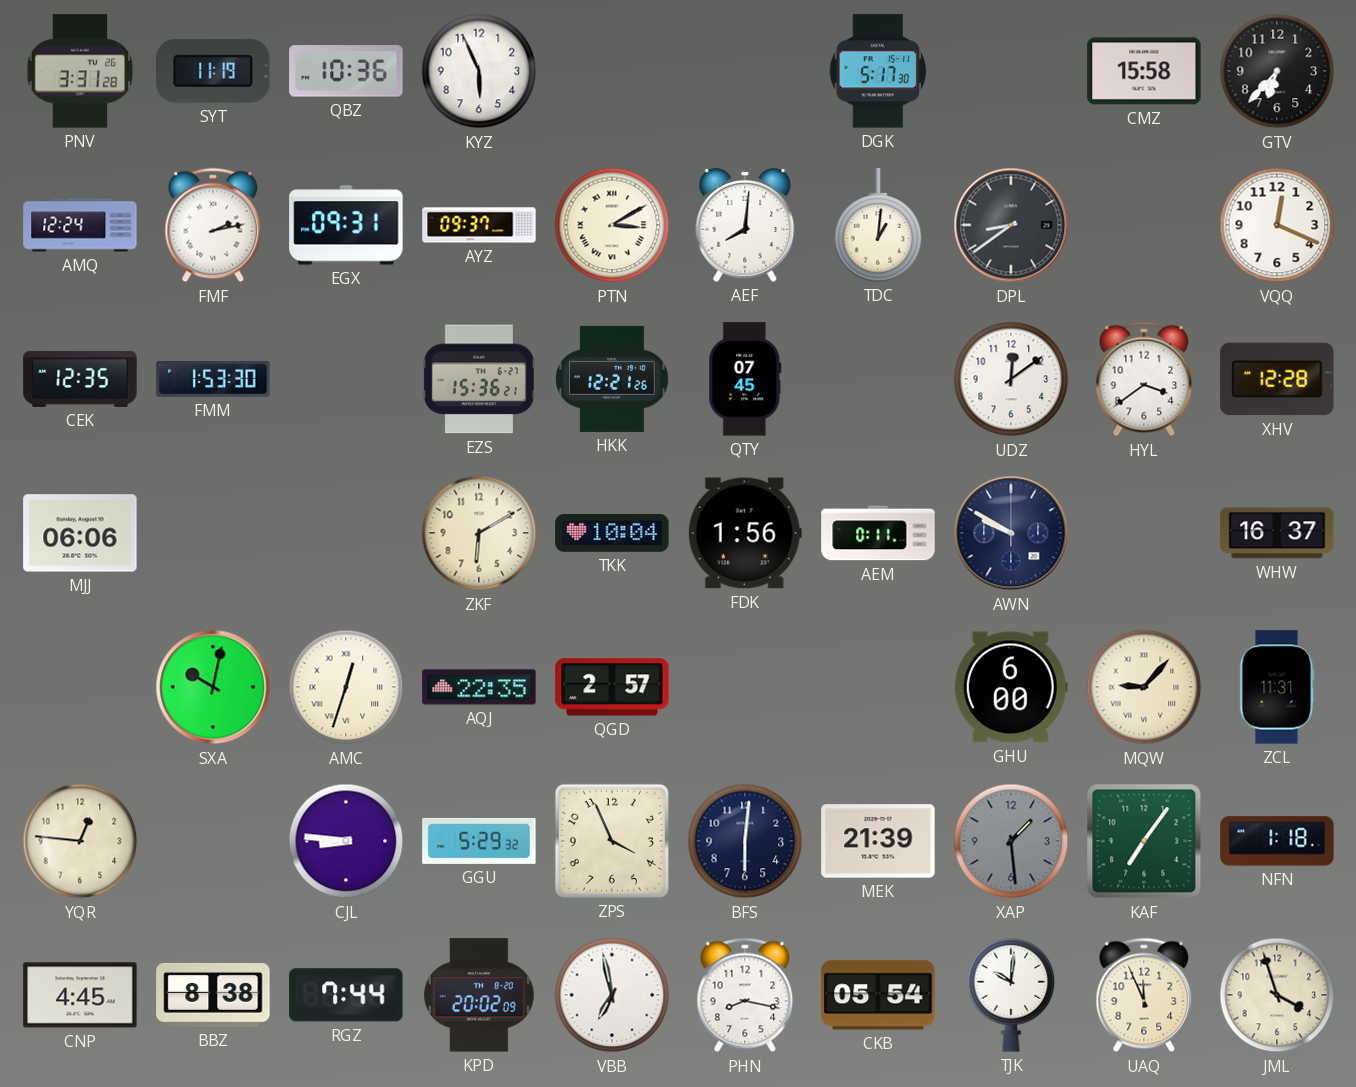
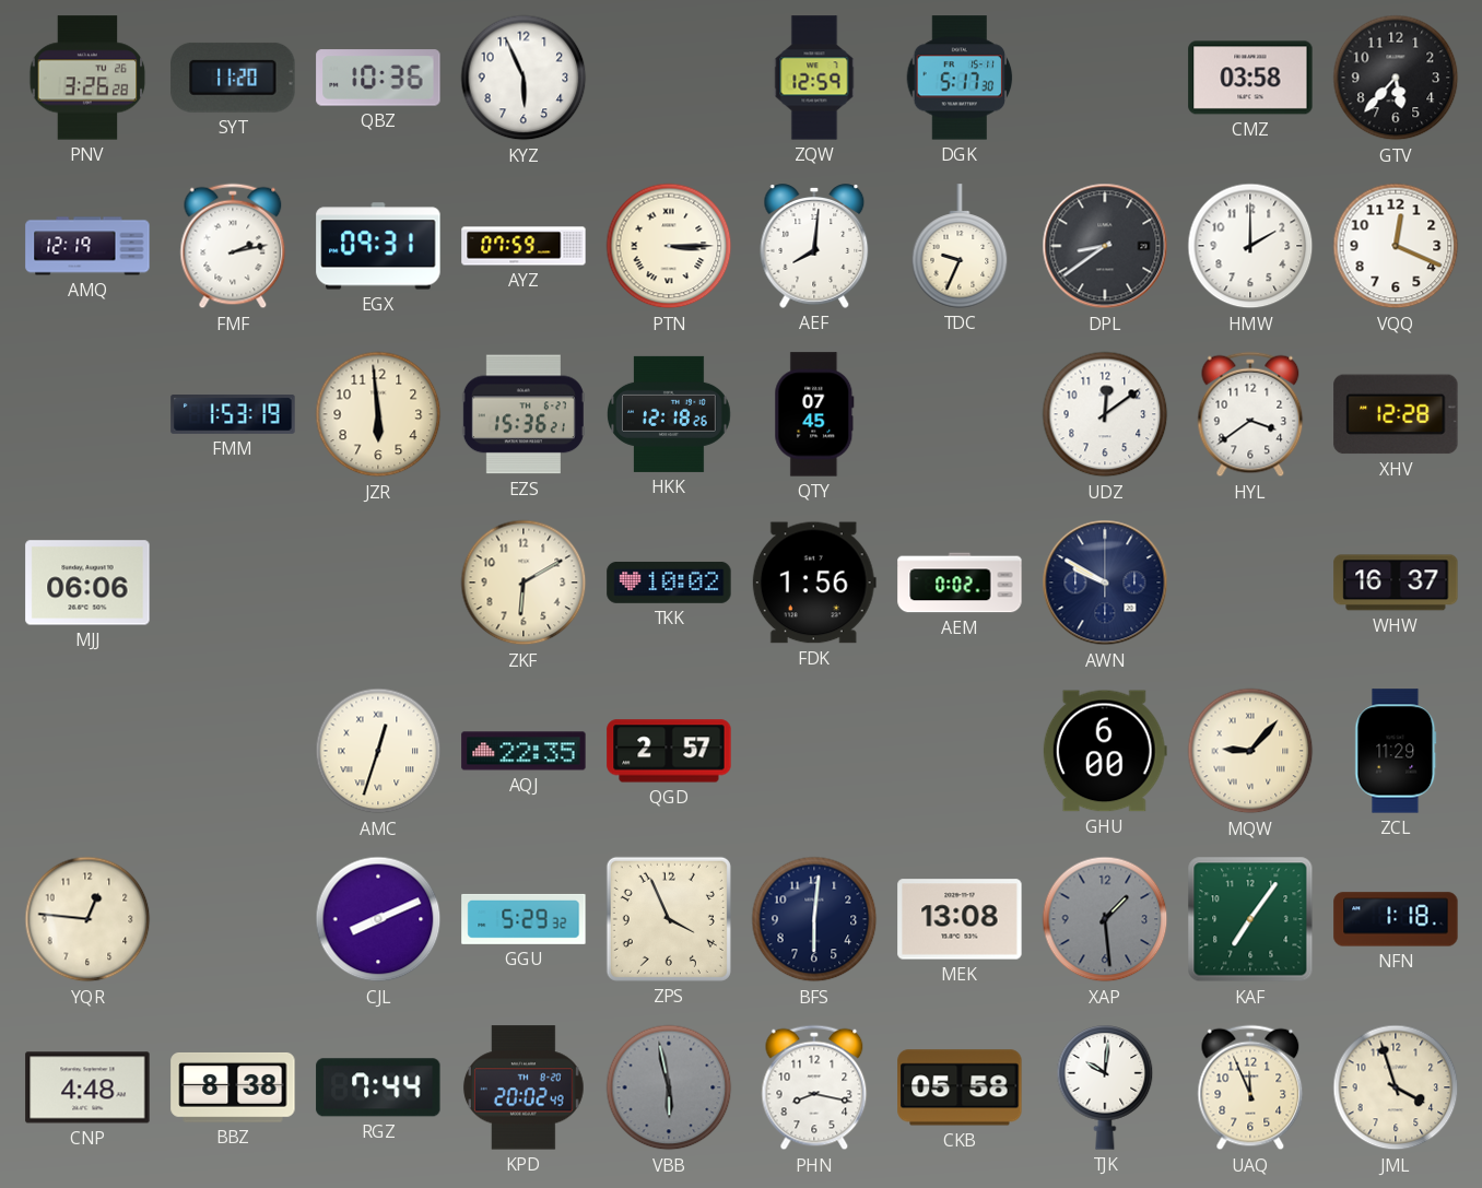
PNV: 3:31 -> 3:26
SYT: 11:19 -> 11:20
ZQW: none -> 12:59
CMZ: 15:58 -> 03:58
GTV: 6:37 -> 5:37
AMQ: 12:24 -> 12:19
AYZ: 09:37 -> 07:59
PTN: 3:10 -> 3:15
TDC: 1:01 -> 9:34
HMW: none -> 2:00
CEK: 12:35 -> none
FMM: 1:53:30 -> 1:53:19
JZR: none -> 5:59
HKK: 12:21 -> 12:18
TKK: 10:04 -> 10:02
AEM: 0:11 -> 0:02
SXA: 10:02 -> none
ZCL: 11:31 -> 11:29
CJL: 8:46 -> 8:11
MEK: 21:39 -> 13:08
CNP: 4:45 -> 4:48
KPD: 20:02:09 -> 20:02:49
VBB: 6:58 -> 5:58
VBB dial: white -> grey
CKB: 05:54 -> 05:58
